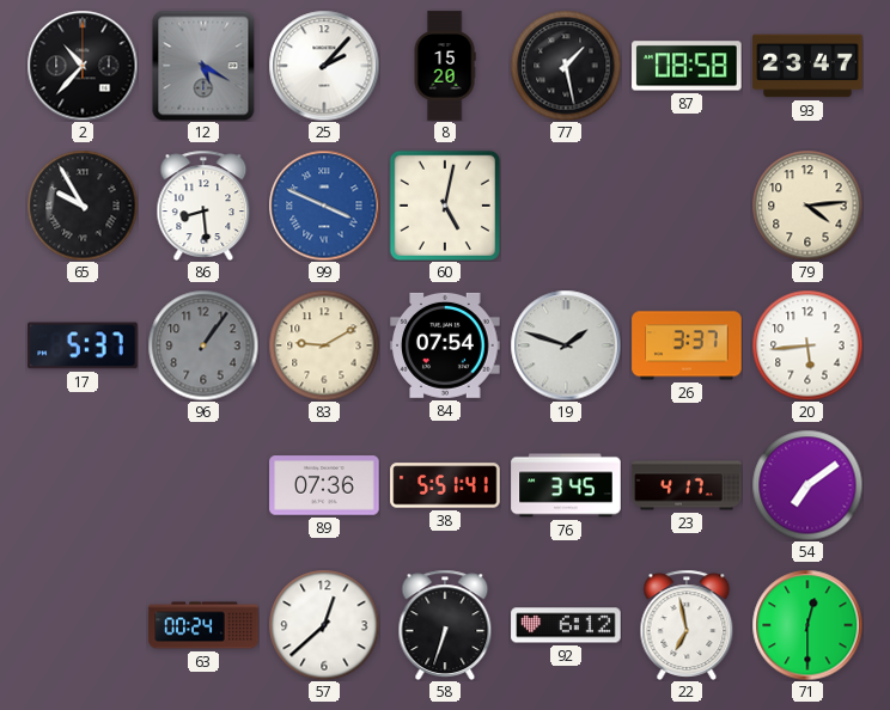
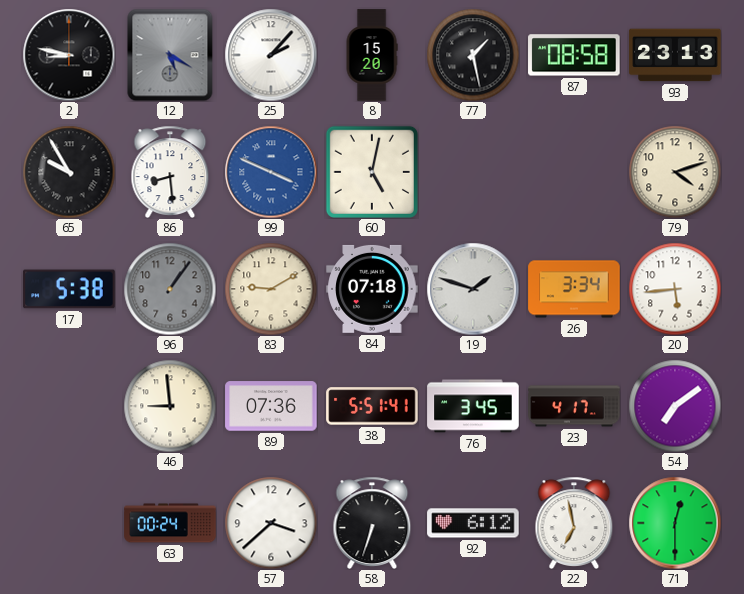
2: 10:37 -> 8:47
93: 23:47 -> 23:13
79: 4:14 -> 4:12
17: 5:37 -> 5:38
84: 07:54 -> 07:18
26: 3:37 -> 3:34
46: none -> 8:59
57: 12:38 -> 3:38
